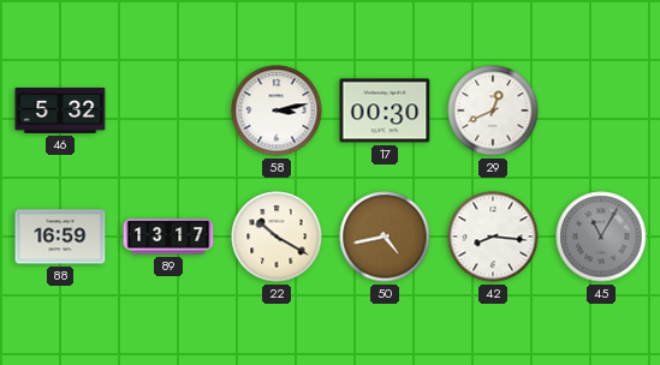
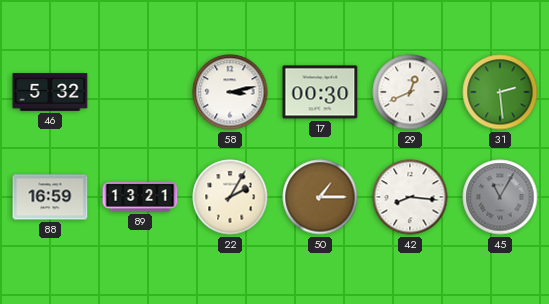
31: none -> 2:29
89: 13:17 -> 13:21
22: 10:20 -> 2:05
50: 4:43 -> 1:15
